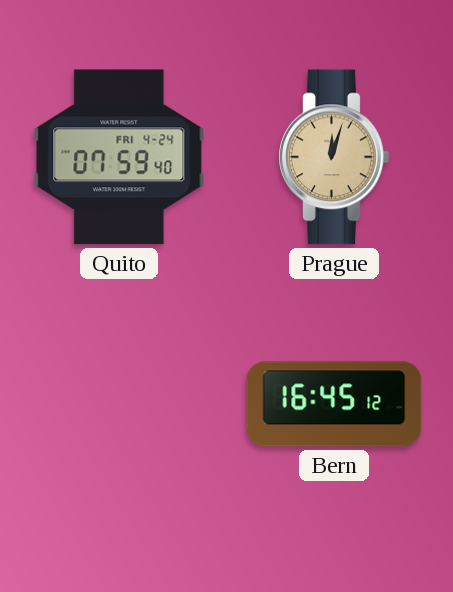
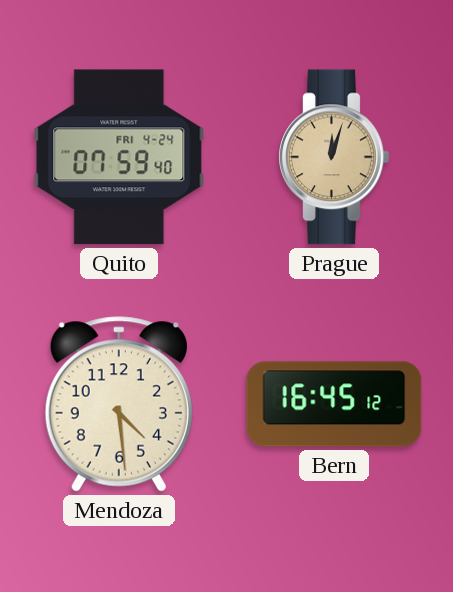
Mendoza: none -> 4:29
